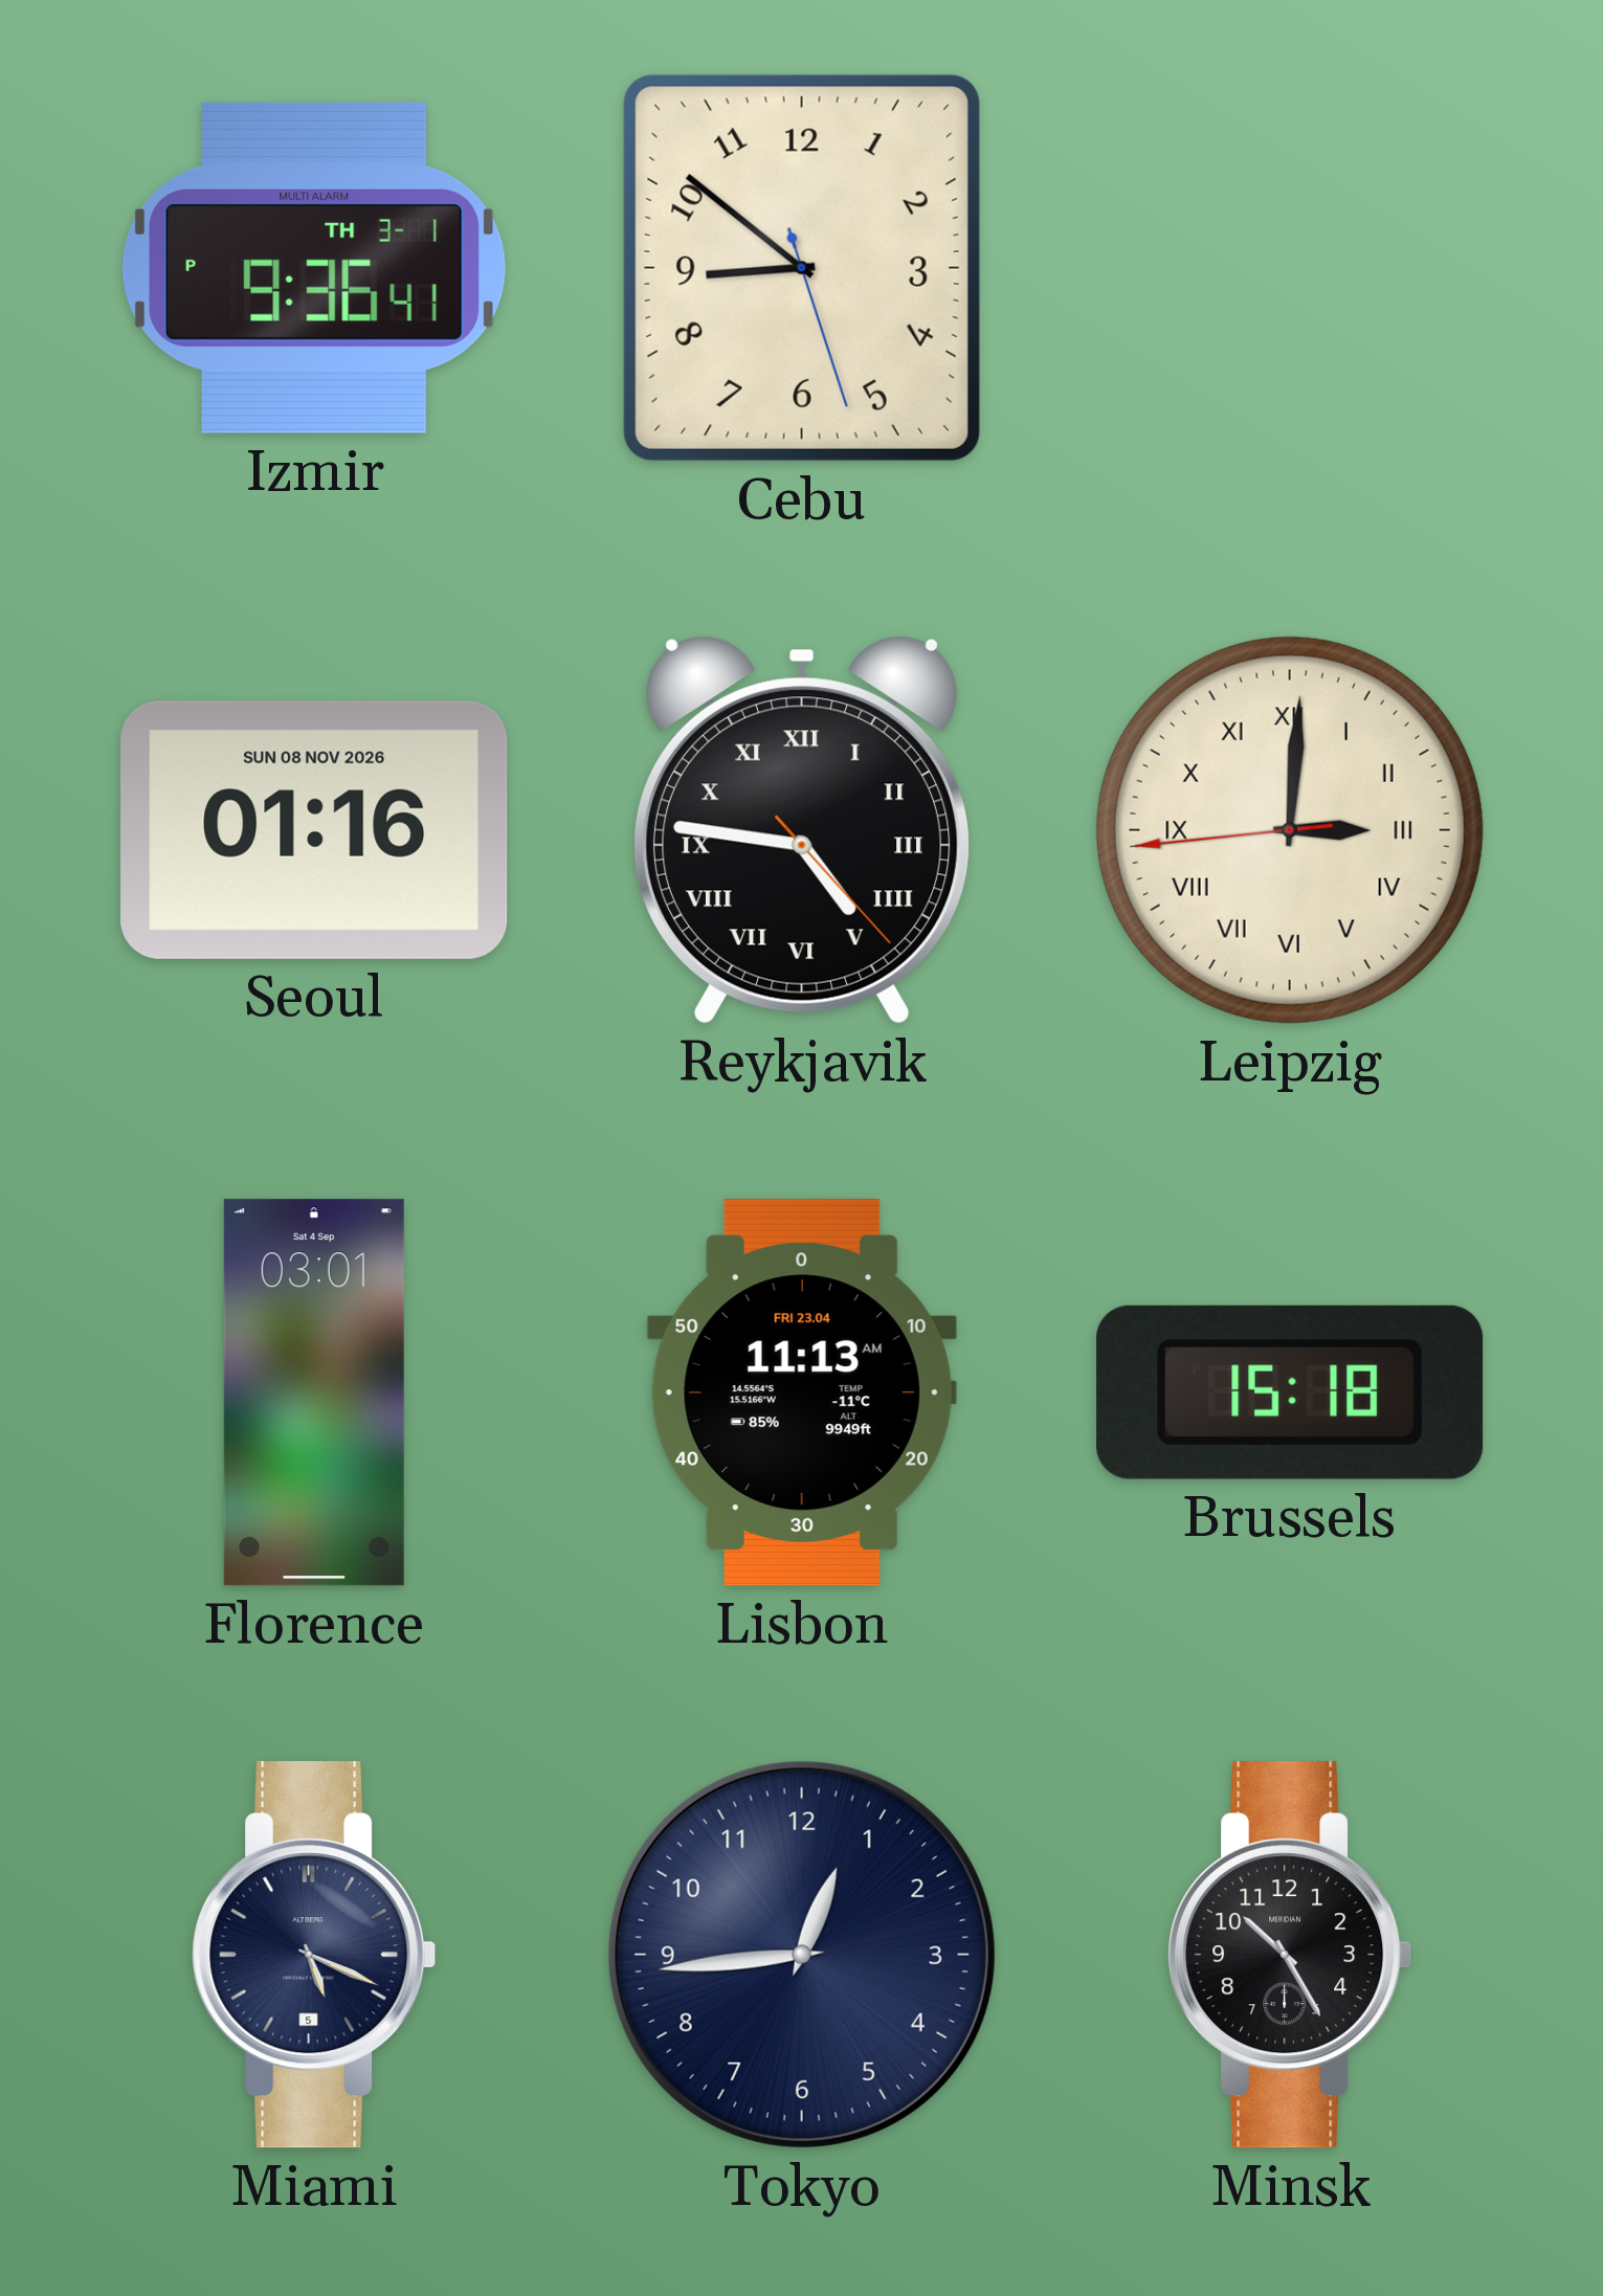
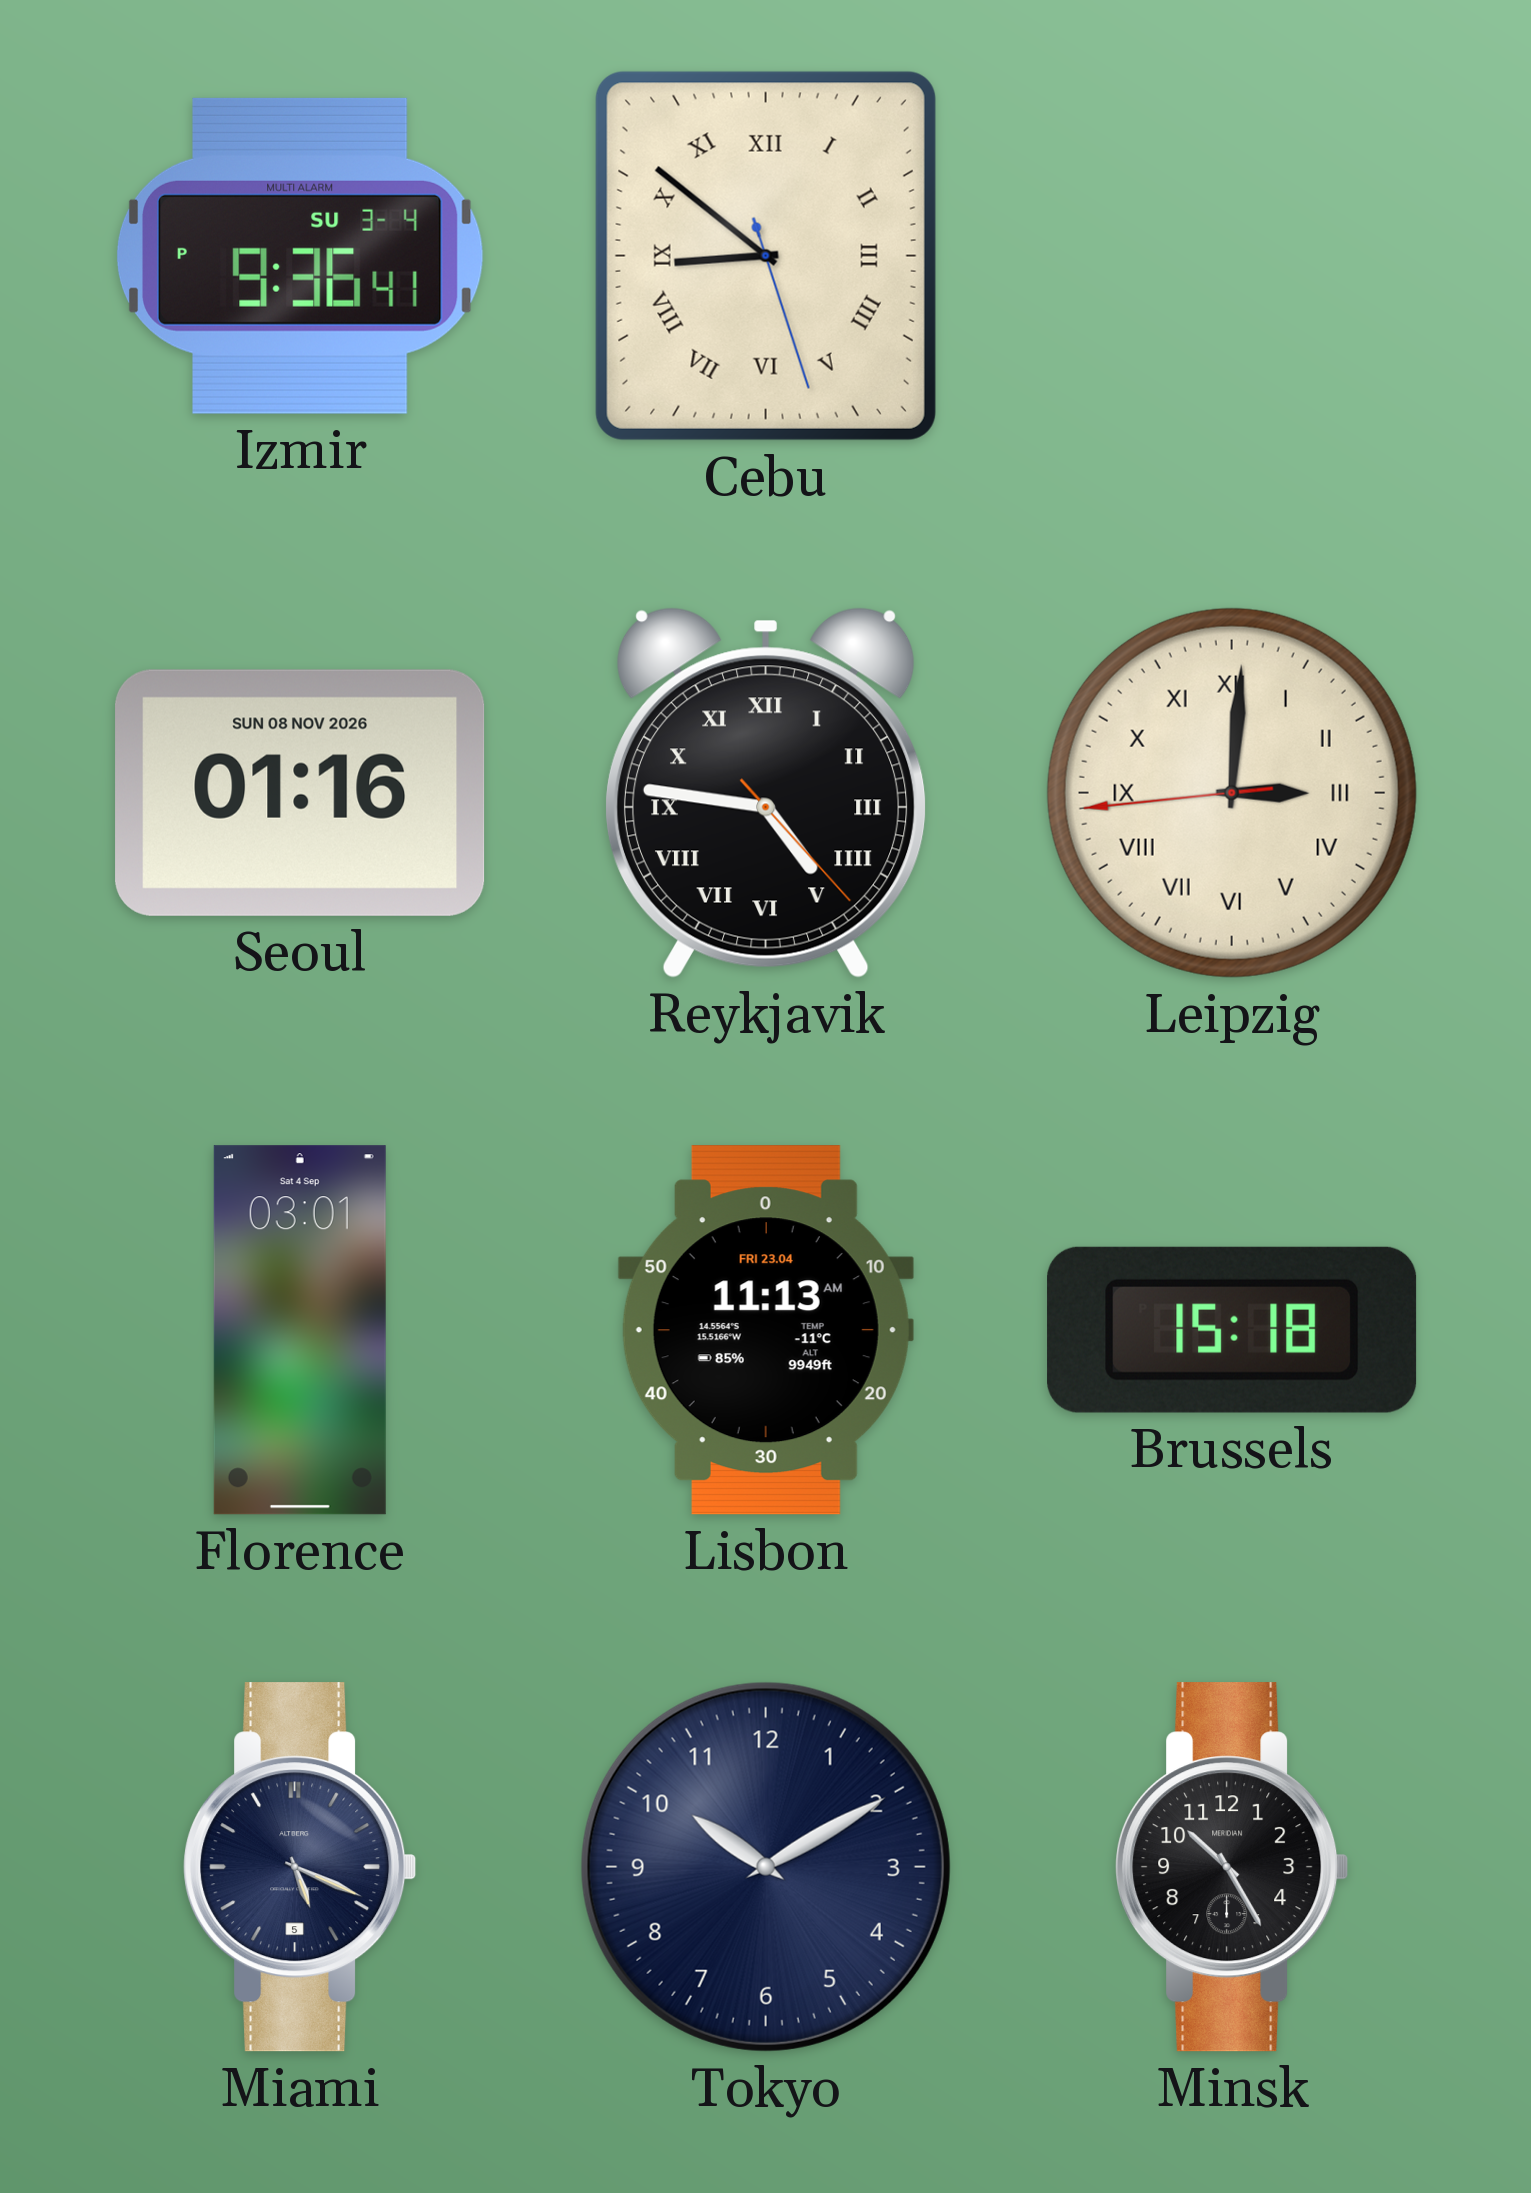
Izmir date: TH 3-1 -> SU 3-4
Cebu numerals: Arabic -> Roman
Tokyo: 12:44 -> 10:10
